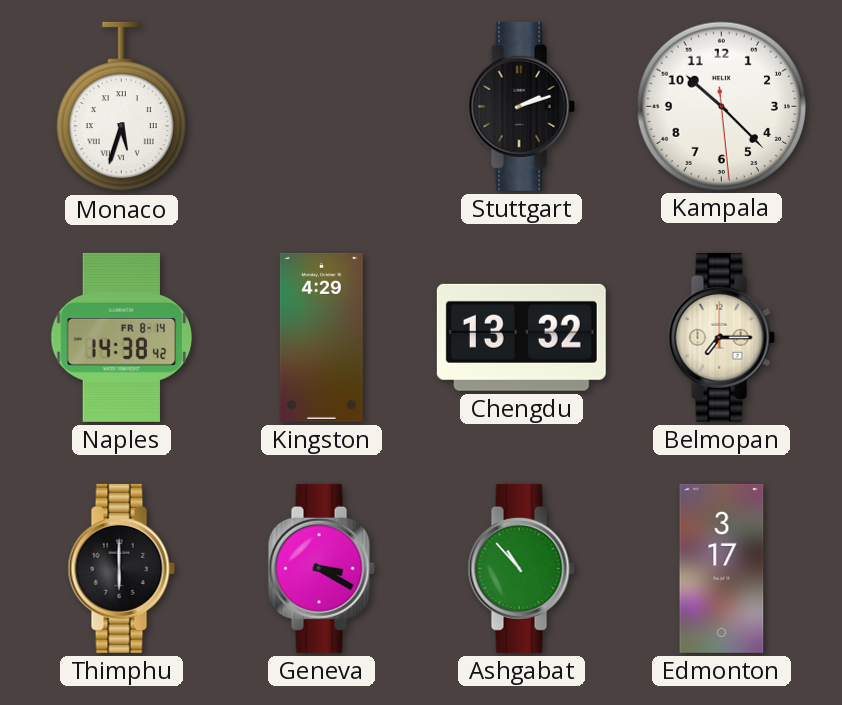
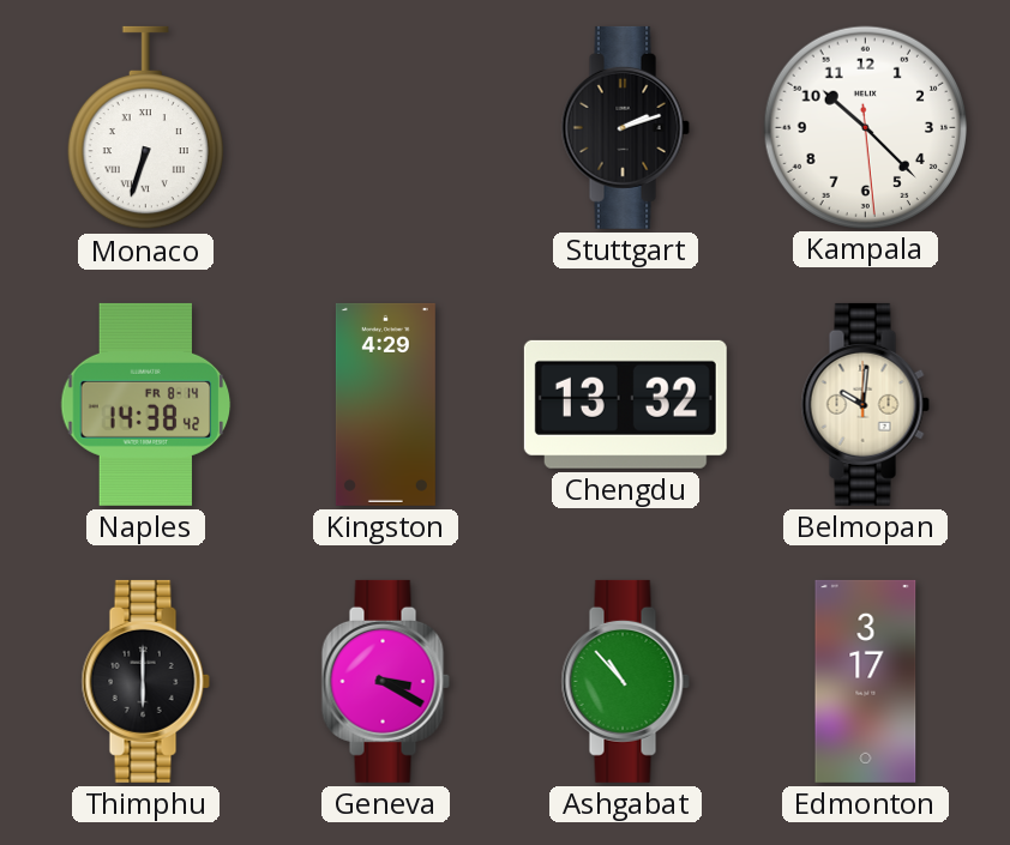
Monaco: 5:33 -> 6:33
Belmopan: 7:15 -> 10:01
